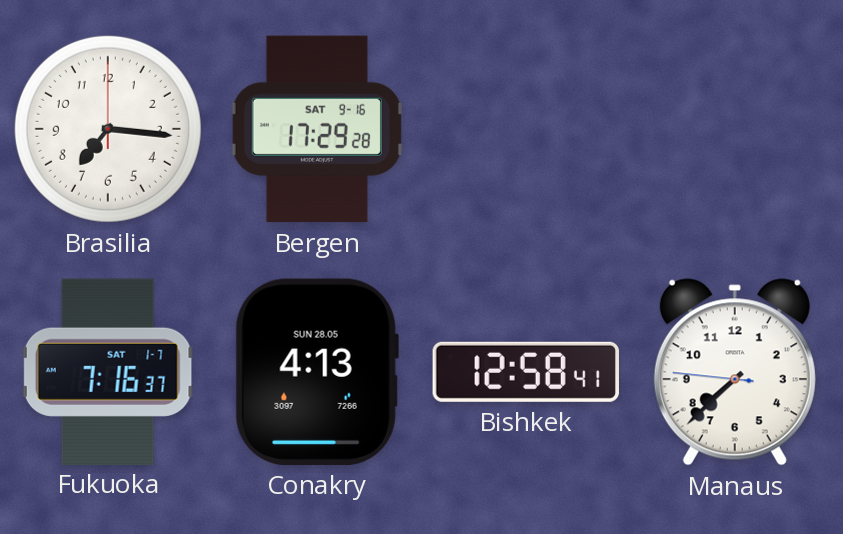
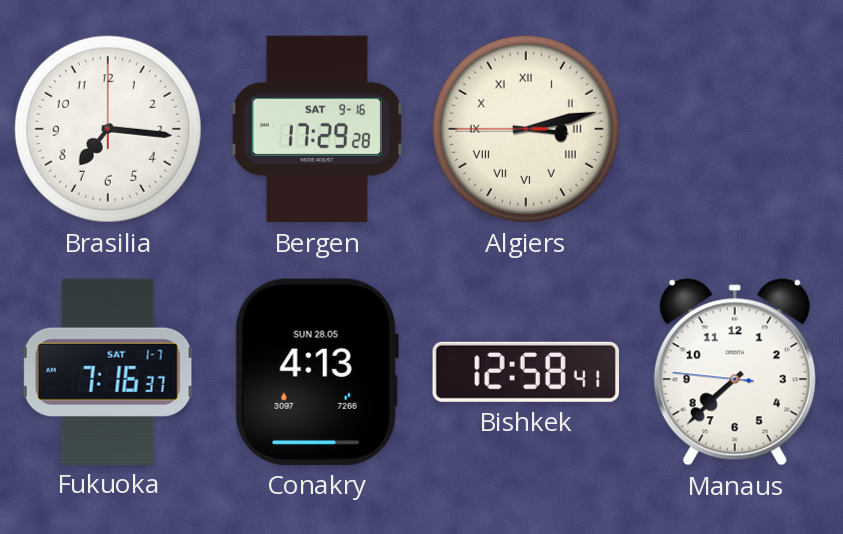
Algiers: none -> 3:12
